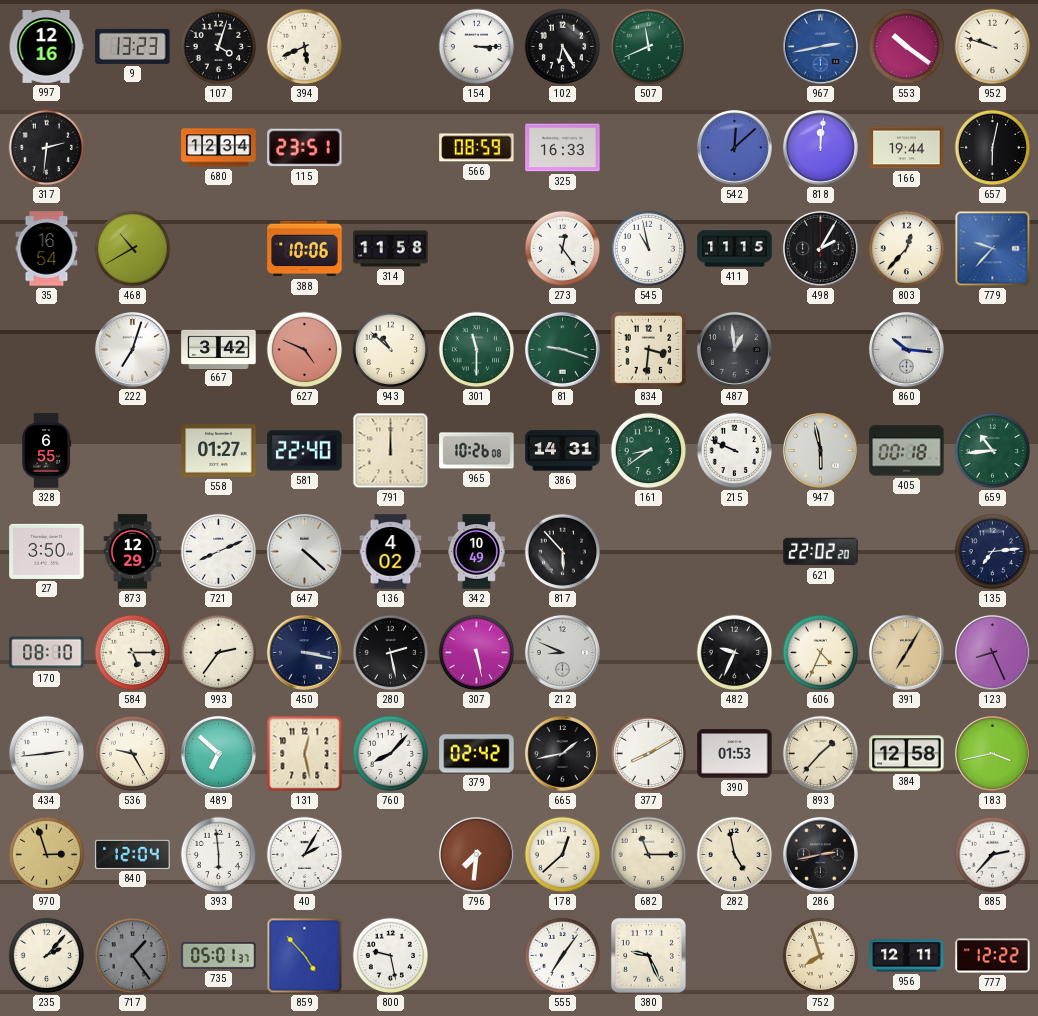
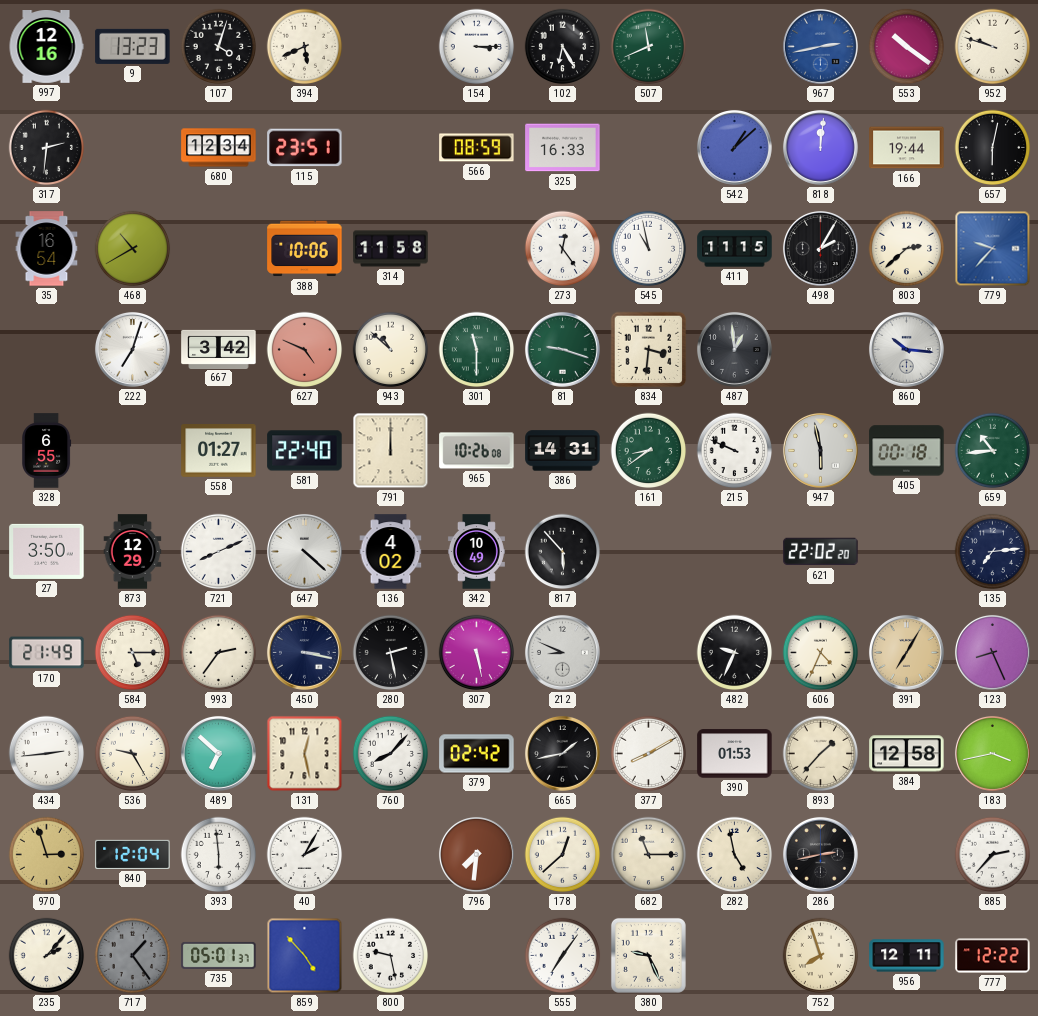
542: 12:08 -> 1:08
803: 12:37 -> 2:38
170: 08:10 -> 21:49
